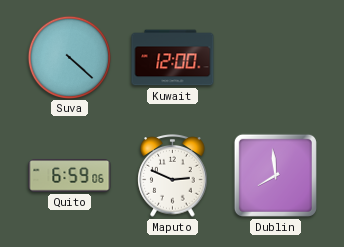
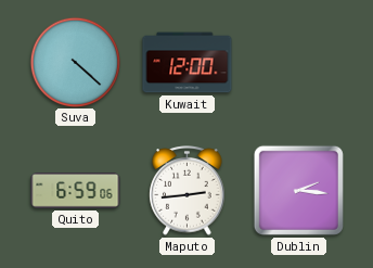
Maputo: 2:49 -> 2:44
Dublin: 7:59 -> 2:16
